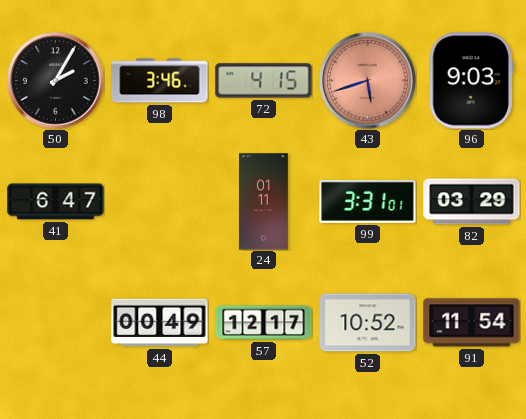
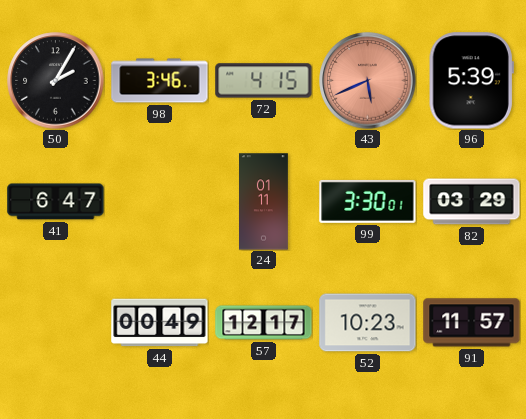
43: 5:42 -> 5:41
96: 9:03 -> 5:39
99: 3:31 -> 3:30
52: 10:52 -> 10:23
91: 11:54 -> 11:57
